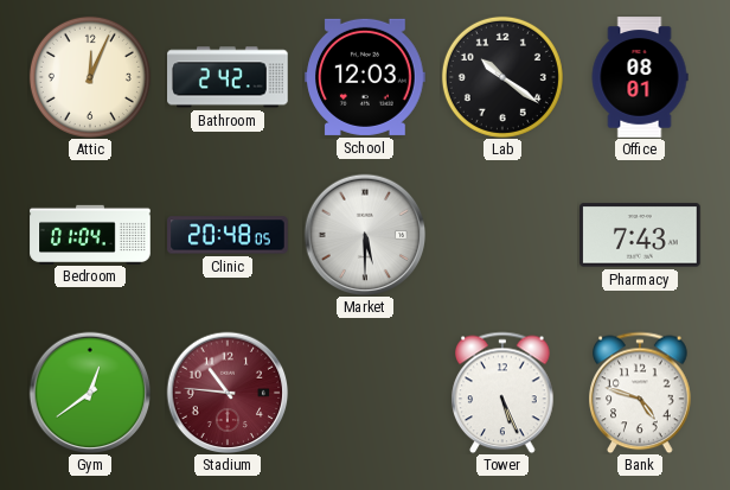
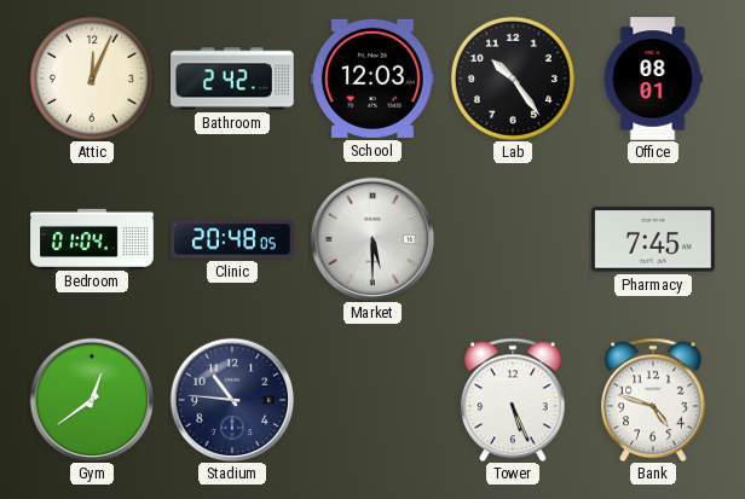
Lab: 10:21 -> 10:24
Pharmacy: 7:43 -> 7:45
Stadium dial: burgundy -> navy
